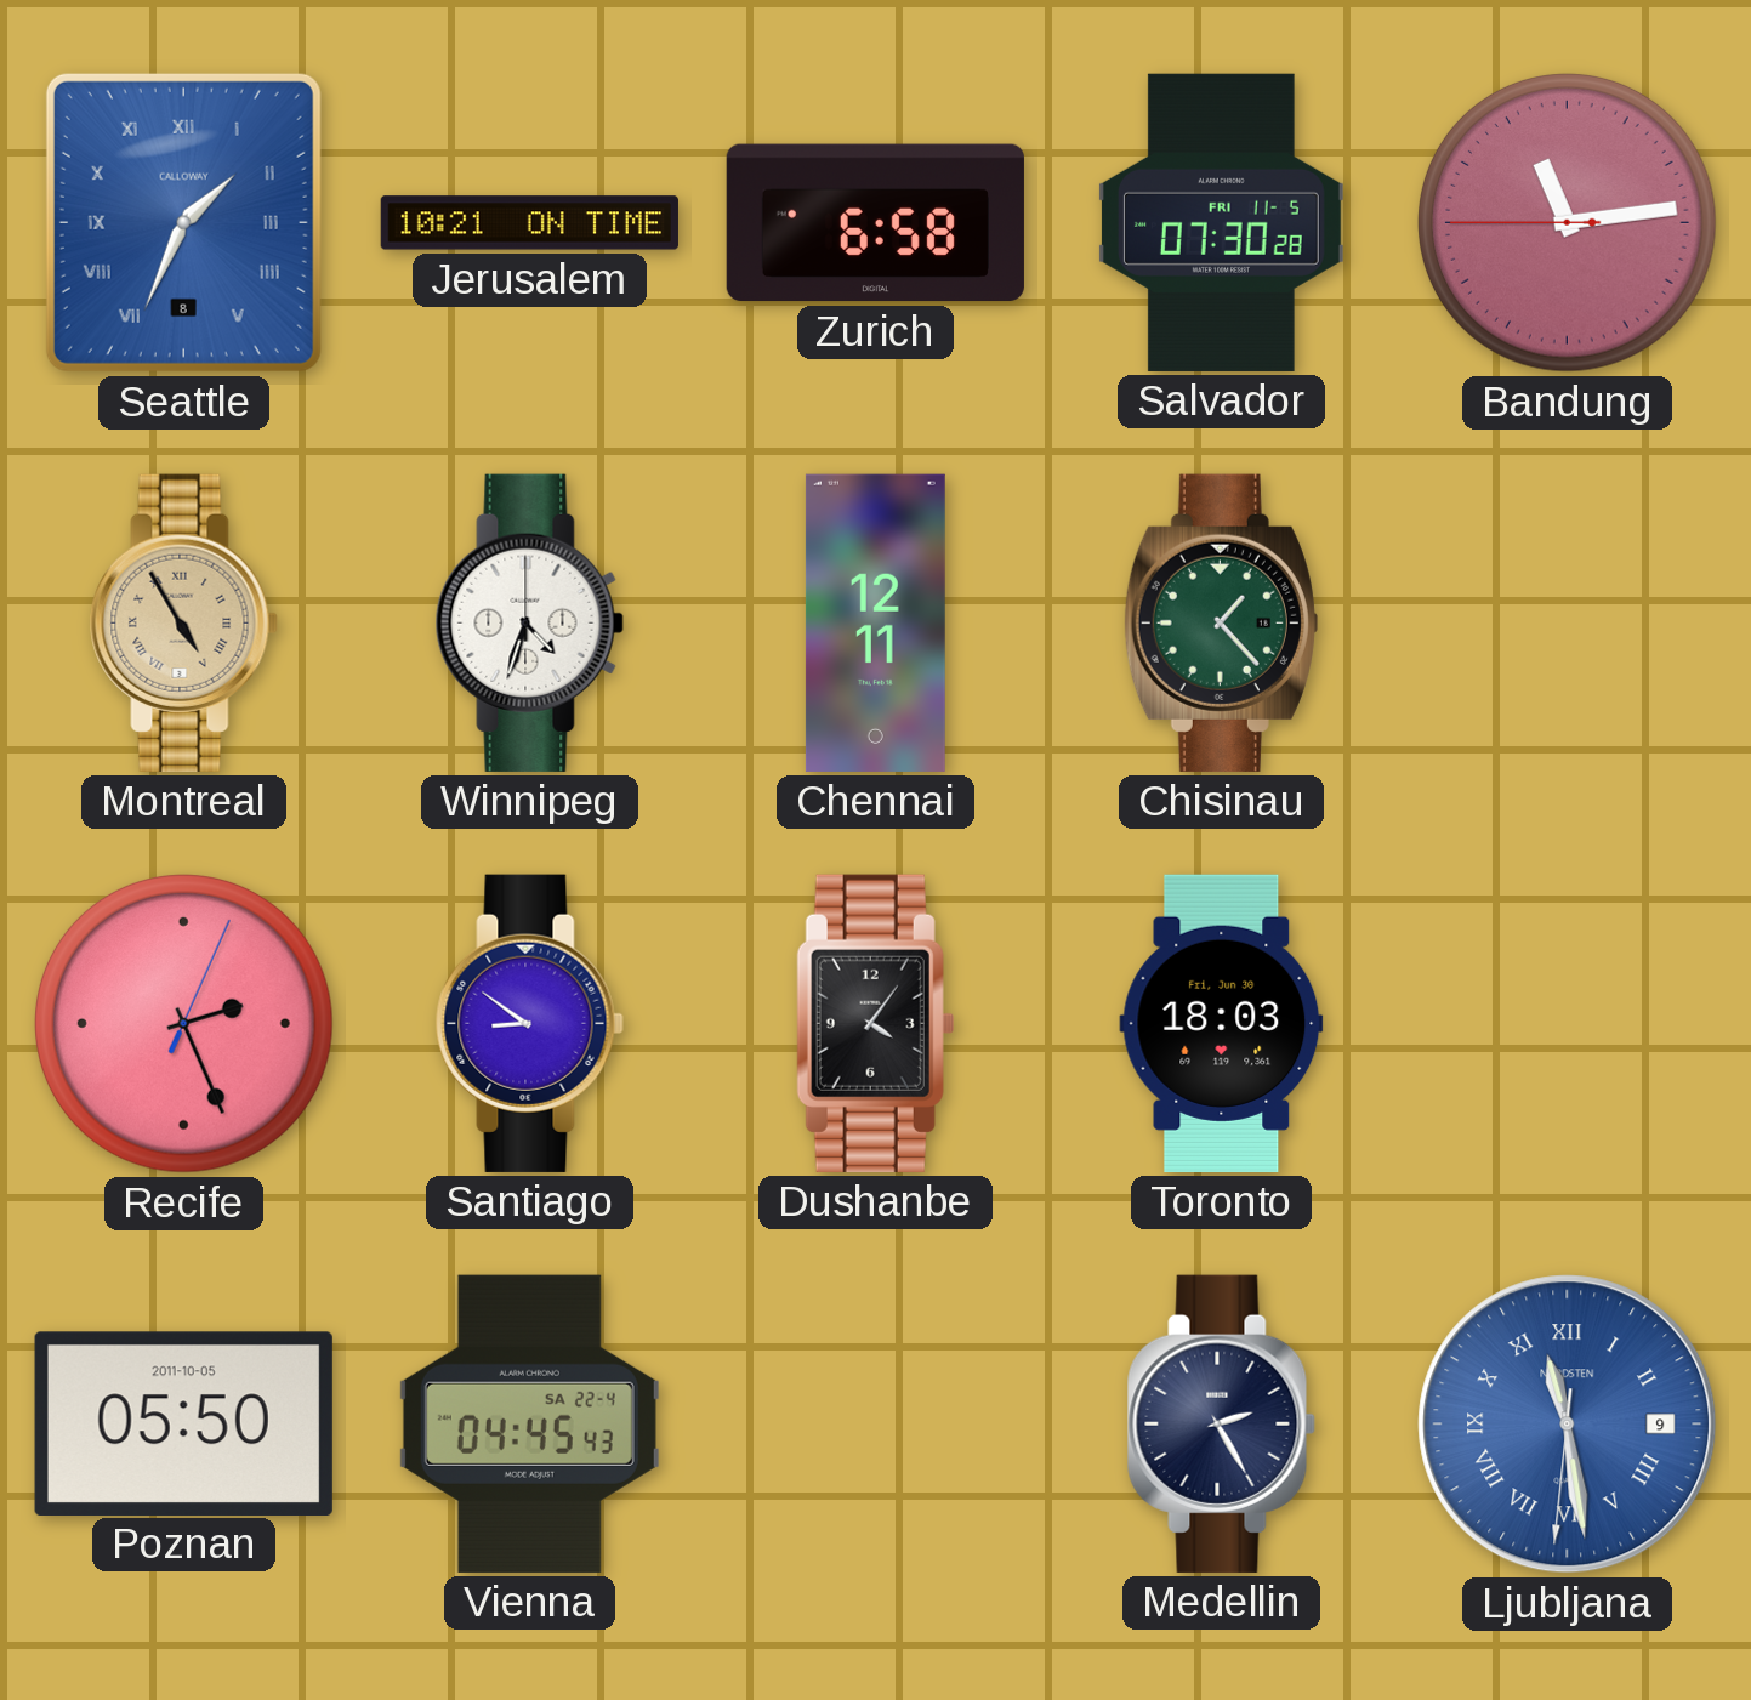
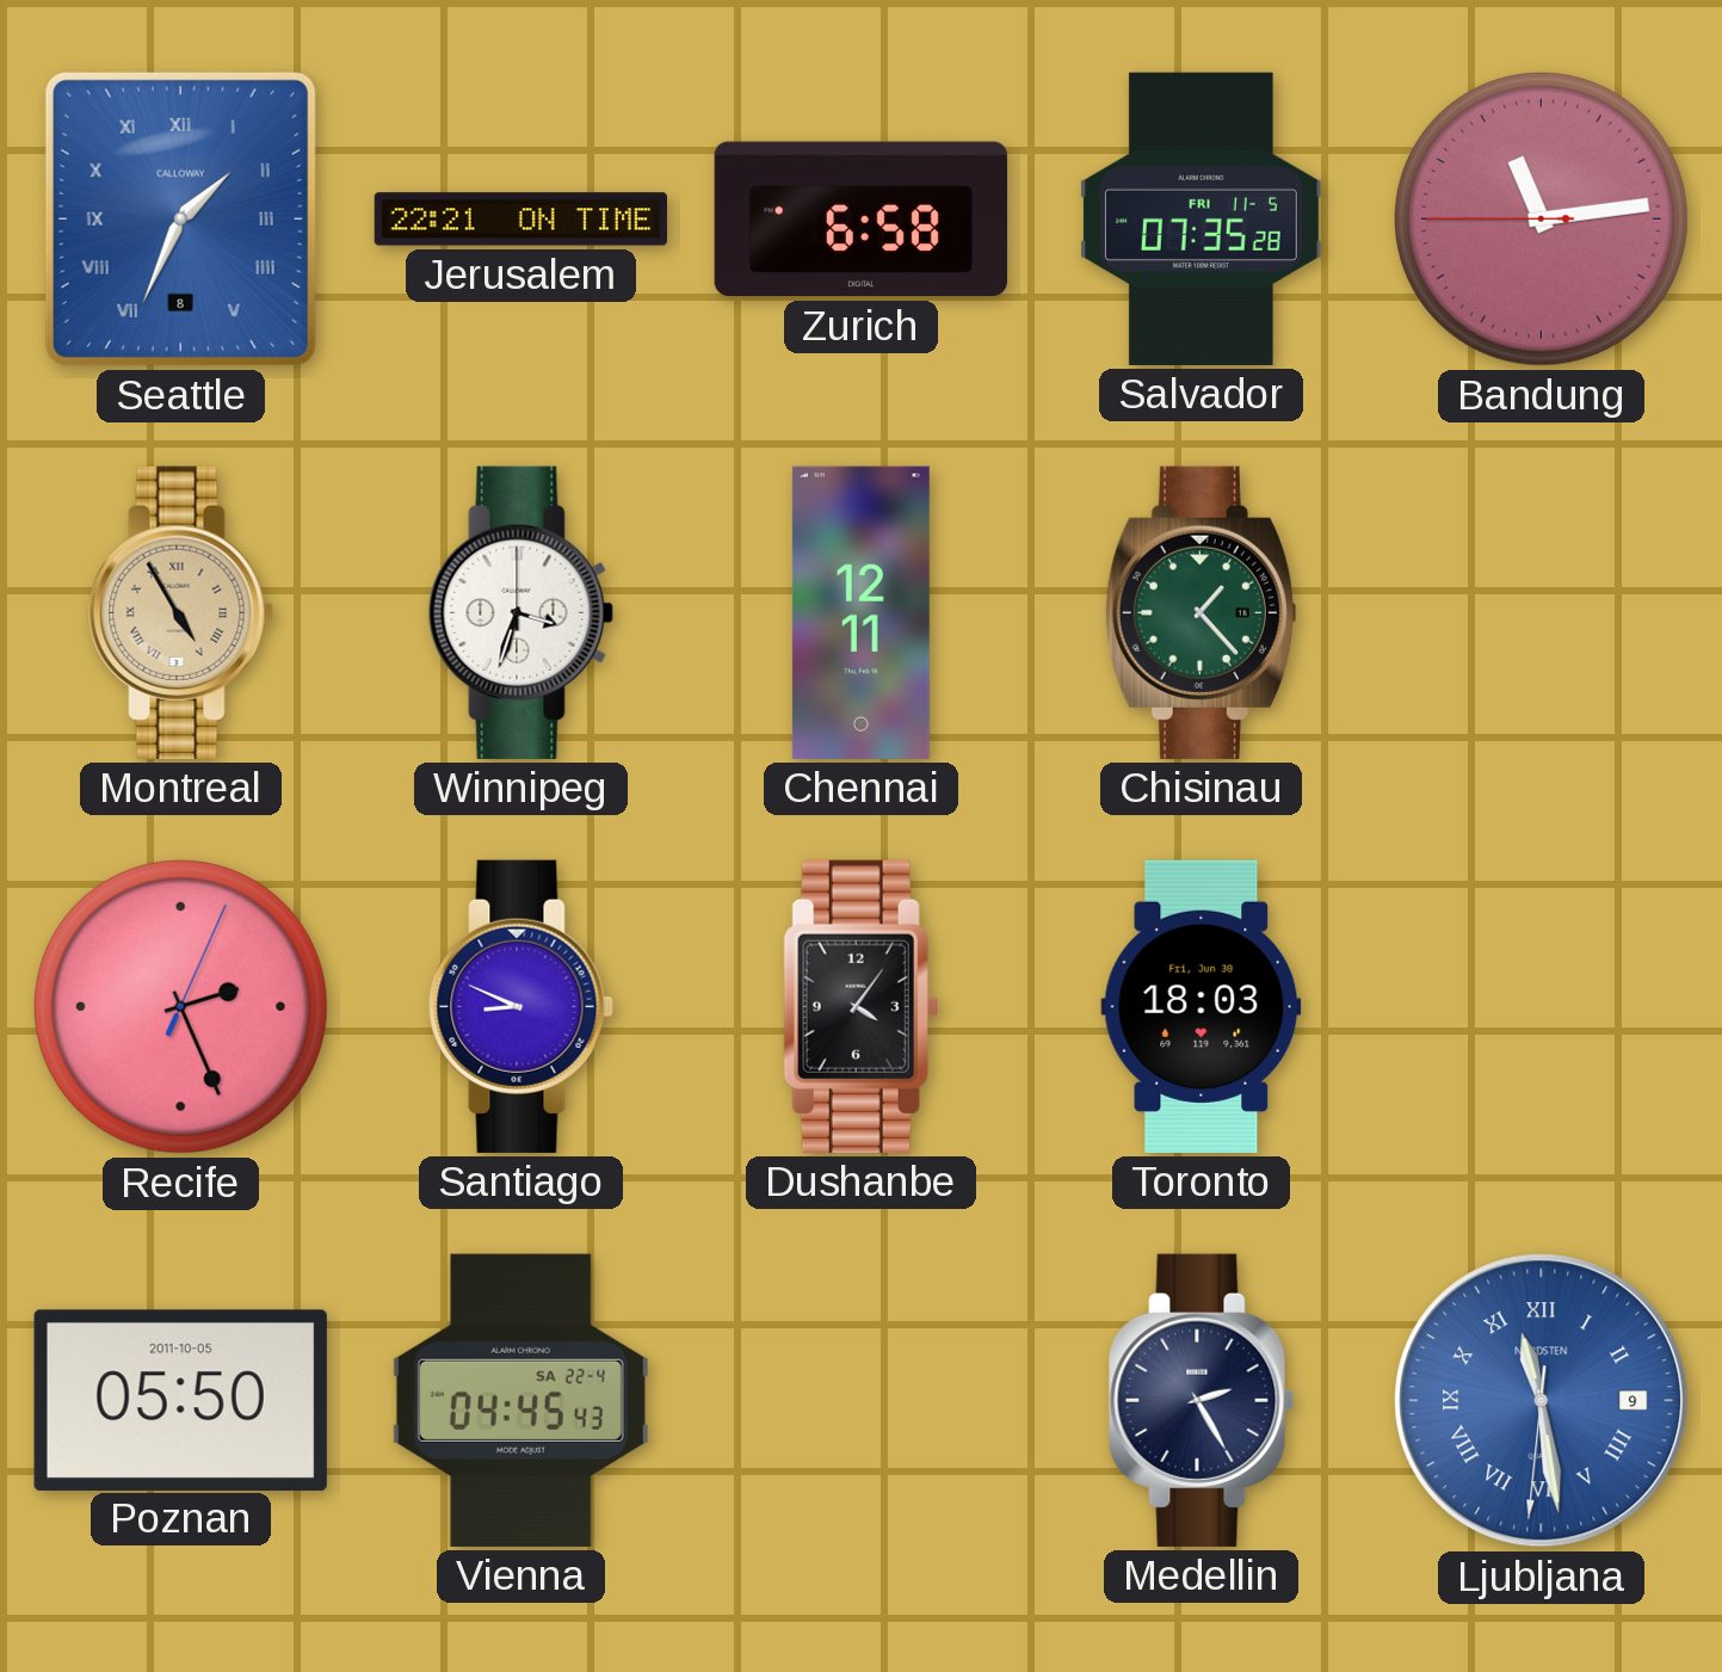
Jerusalem: 10:21 -> 22:21
Salvador: 07:30 -> 07:35
Winnipeg: 4:33 -> 3:33
Santiago: 8:51 -> 8:49
